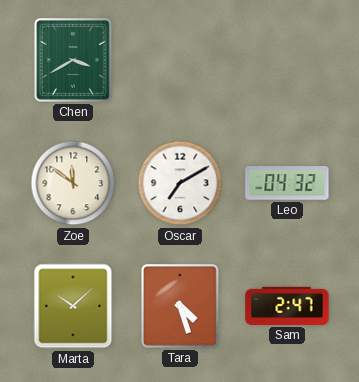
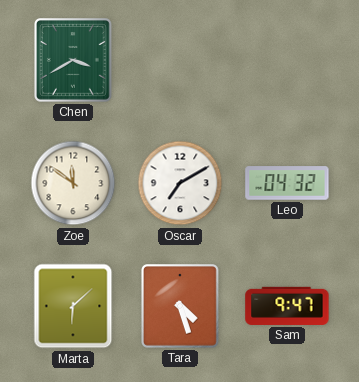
Marta: 10:08 -> 6:08
Sam: 2:47 -> 9:47
